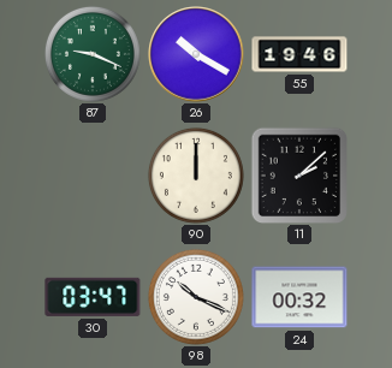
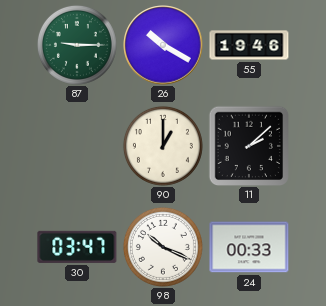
87: 9:19 -> 9:15
90: 12:00 -> 1:00
24: 00:32 -> 00:33
